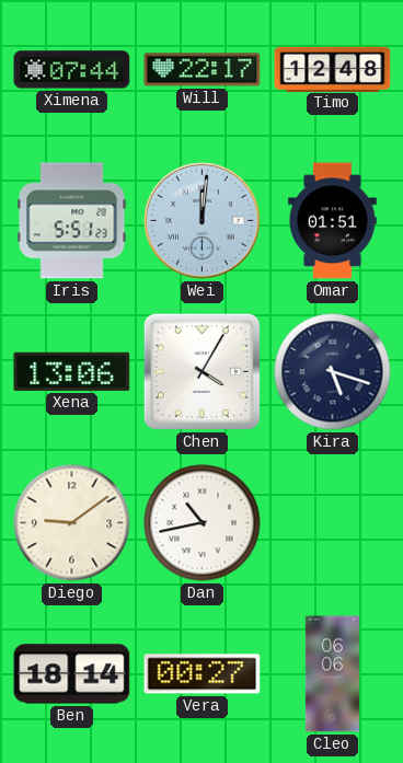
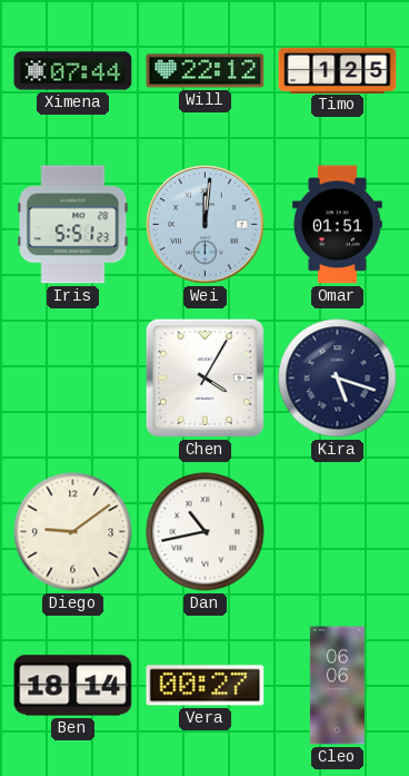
Will: 22:17 -> 22:12
Timo: 12:48 -> 1:25
Xena: 13:06 -> none
